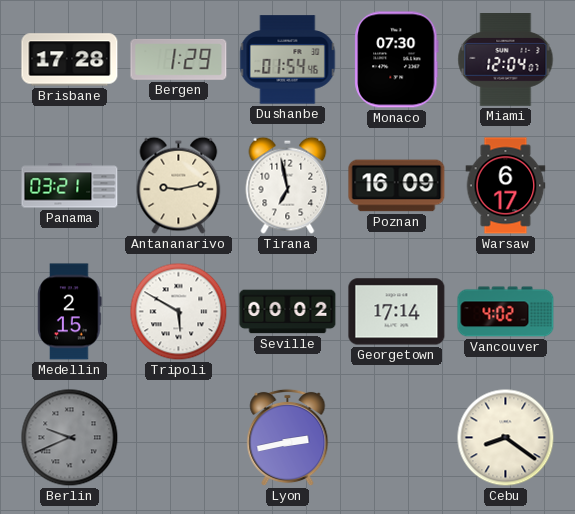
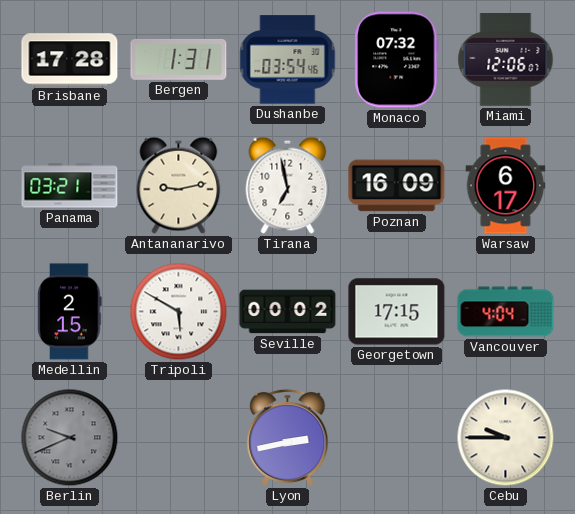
Bergen: 1:29 -> 1:31
Dushanbe: 01:54 -> 03:54
Monaco: 07:30 -> 07:32
Miami: 12:04 -> 12:06
Georgetown: 17:14 -> 17:15
Vancouver: 4:02 -> 4:04
Cebu: 8:21 -> 9:45
